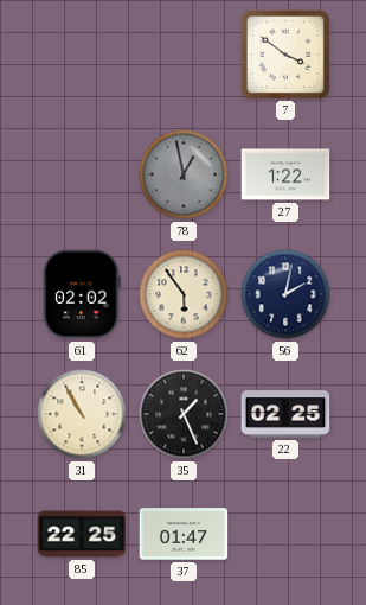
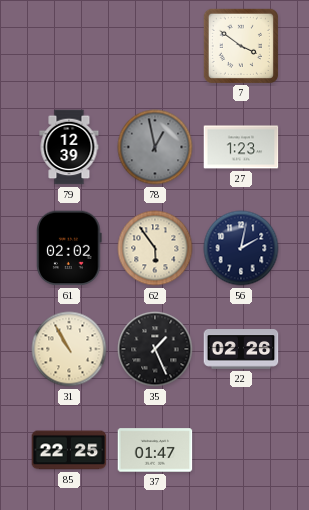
79: none -> 12:39
27: 1:22 -> 1:23
22: 02:25 -> 02:26
